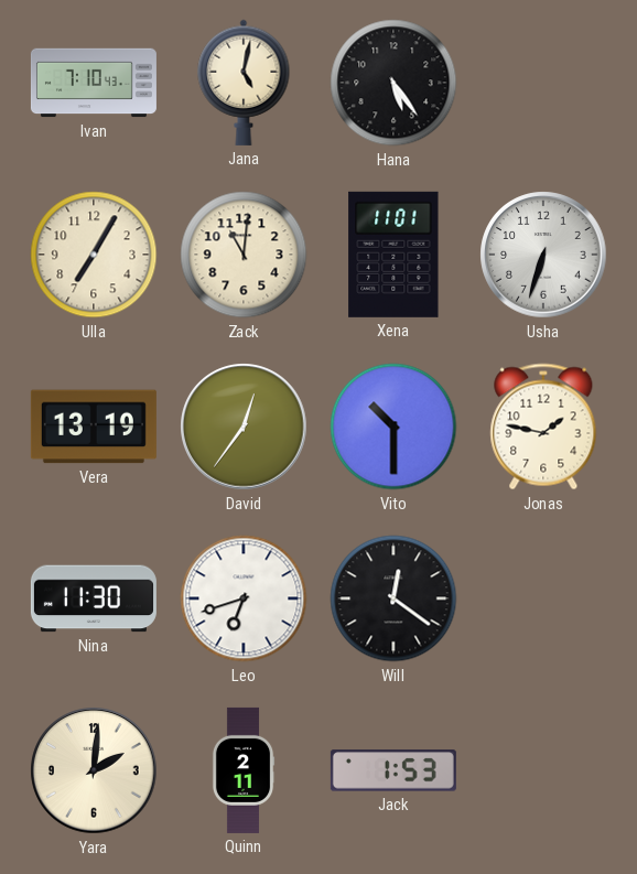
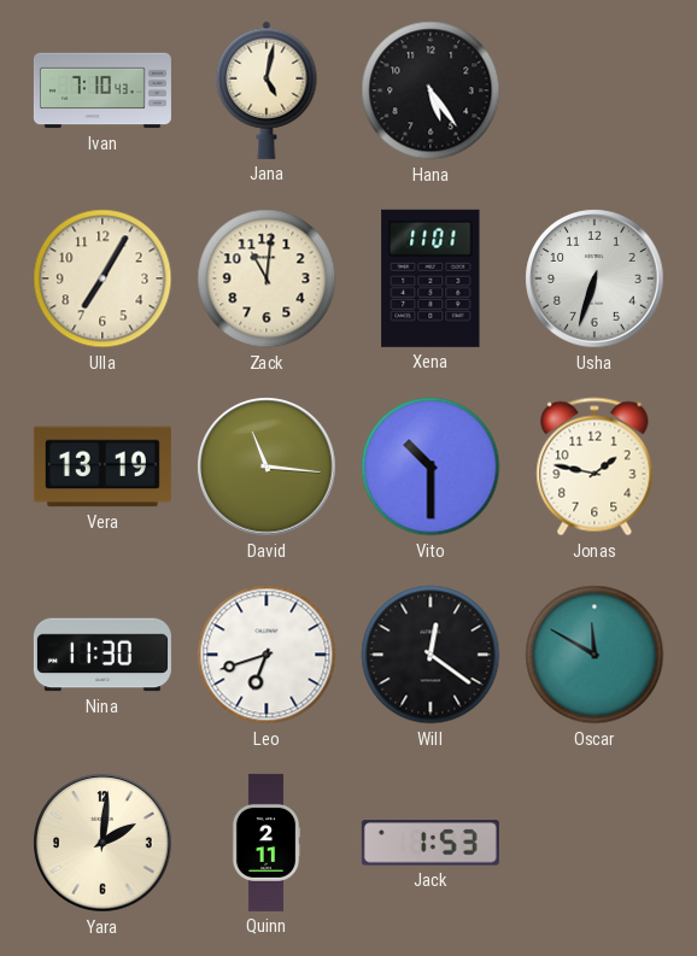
David: 12:36 -> 11:16
Oscar: none -> 11:50
